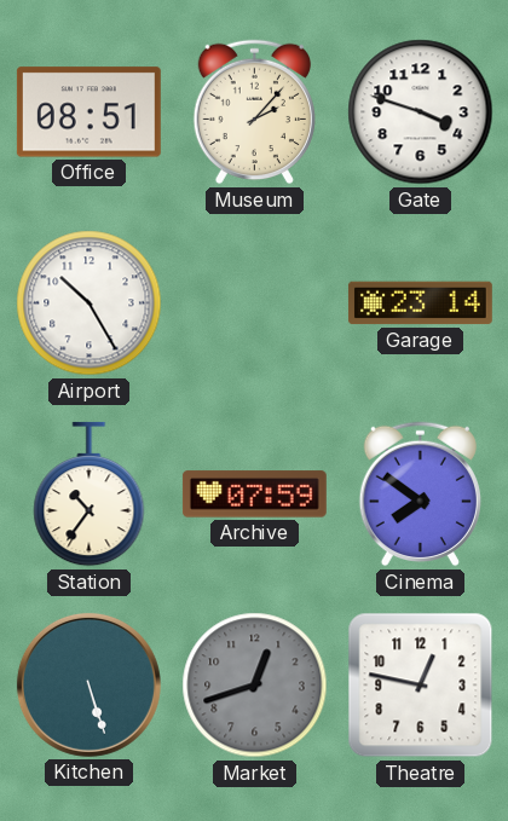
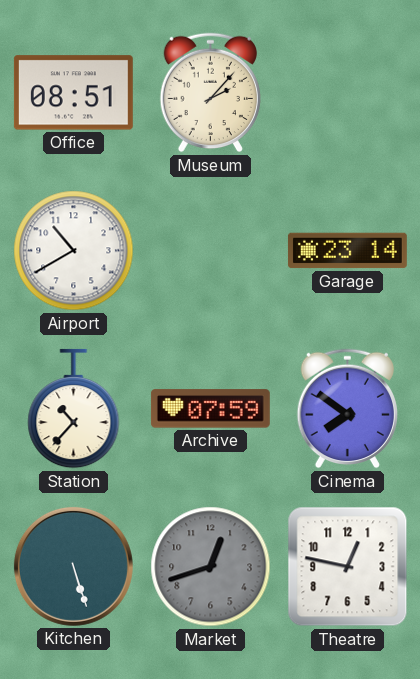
Gate: 3:48 -> none
Airport: 10:25 -> 10:40
Station: 10:36 -> 10:37
